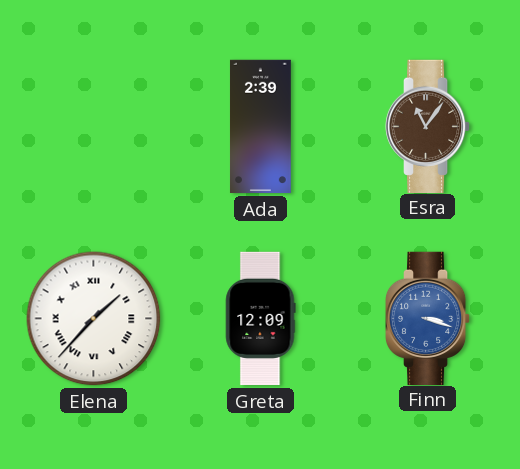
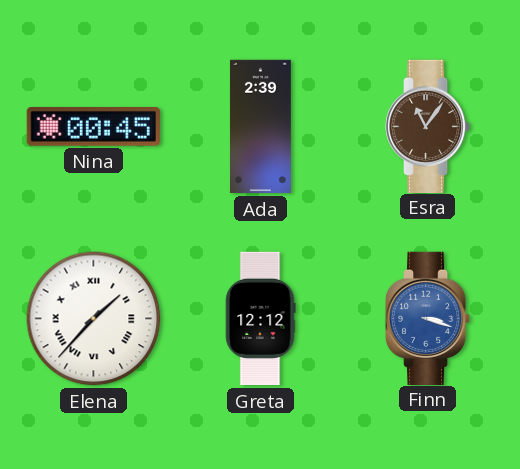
Nina: none -> 00:45
Greta: 12:09 -> 12:12
